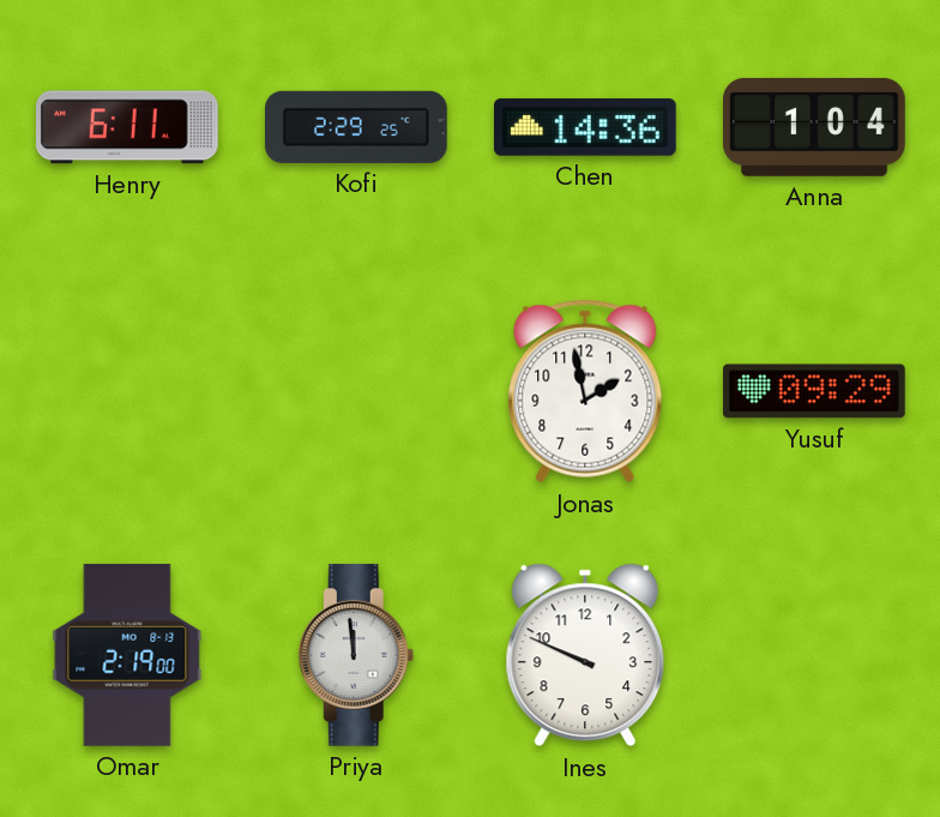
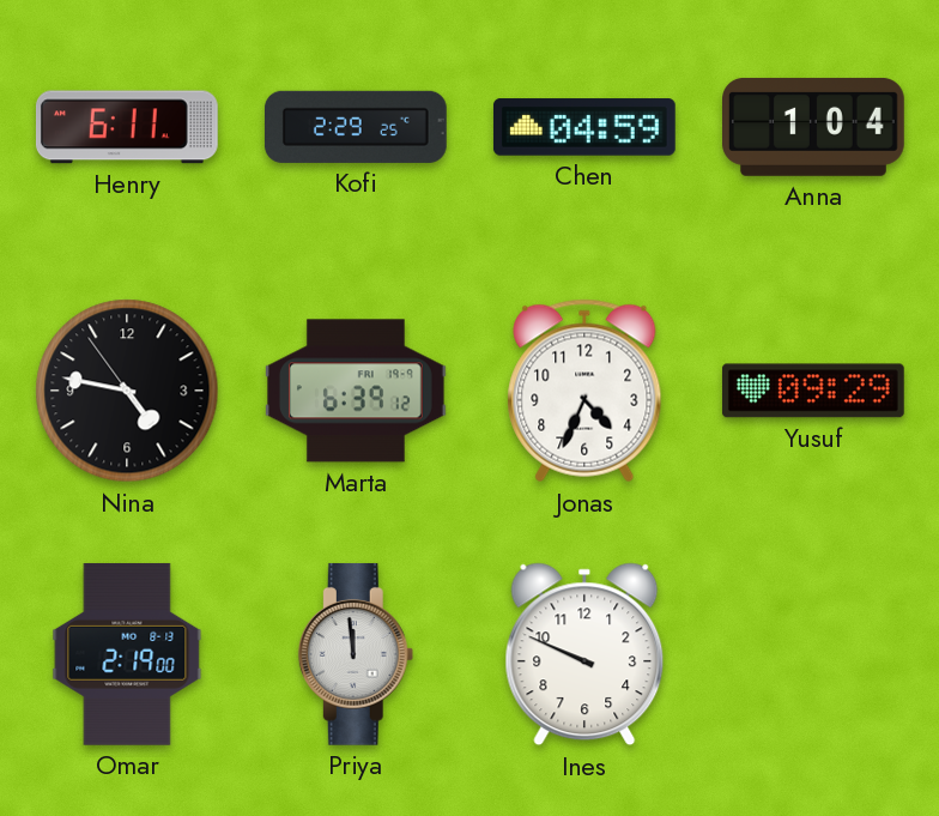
Chen: 14:36 -> 04:59
Nina: none -> 4:46
Marta: none -> 6:39
Jonas: 1:58 -> 4:34
